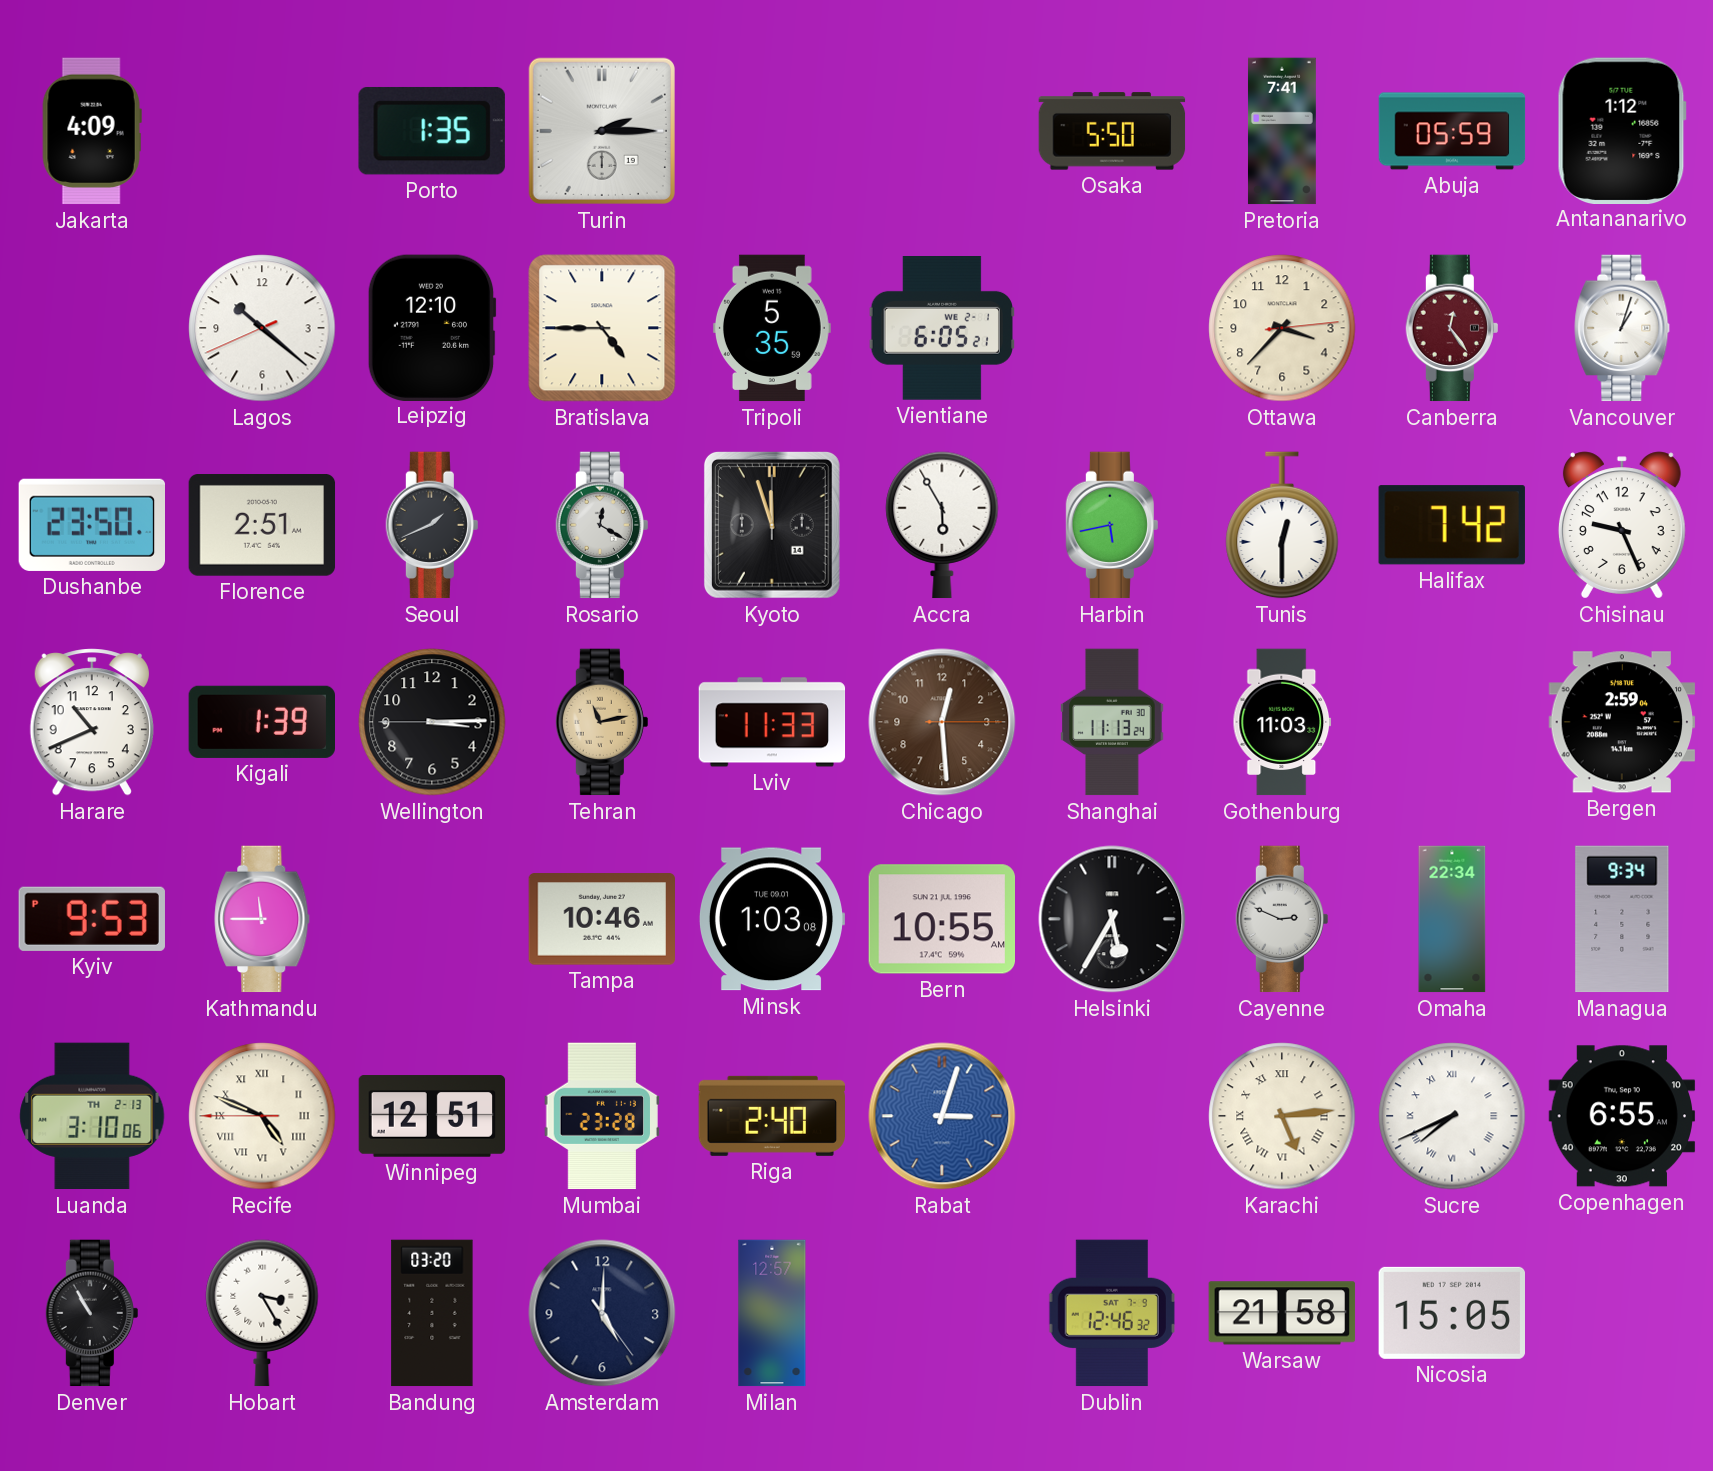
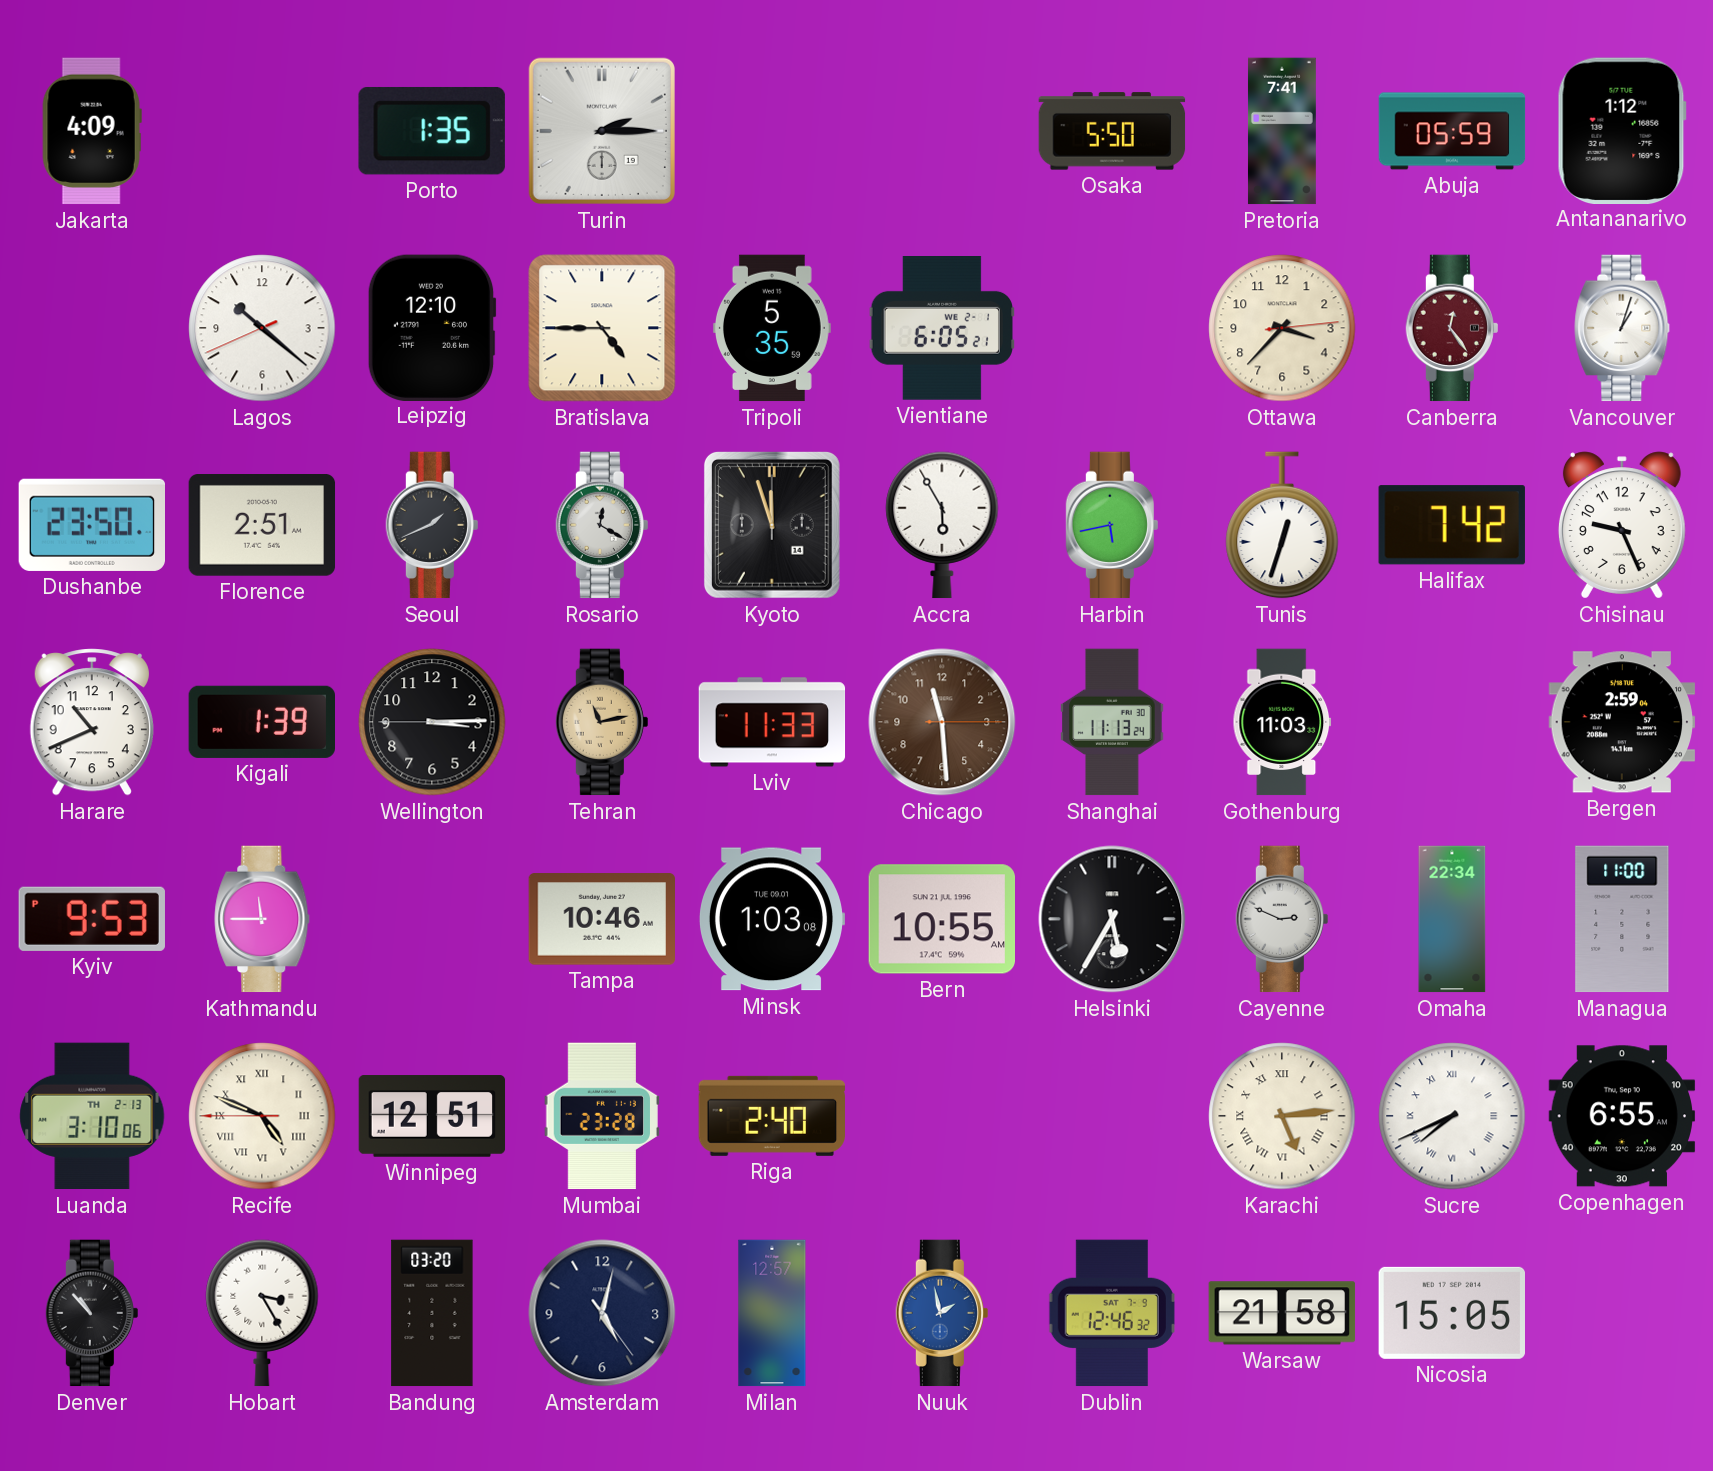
Tunis: 12:30 -> 12:33
Chicago: 12:29 -> 11:29
Managua: 9:34 -> 11:00
Rabat: 3:03 -> none
Denver: 10:55 -> 10:53
Amsterdam: 5:00 -> 5:02
Nuuk: none -> 1:58
